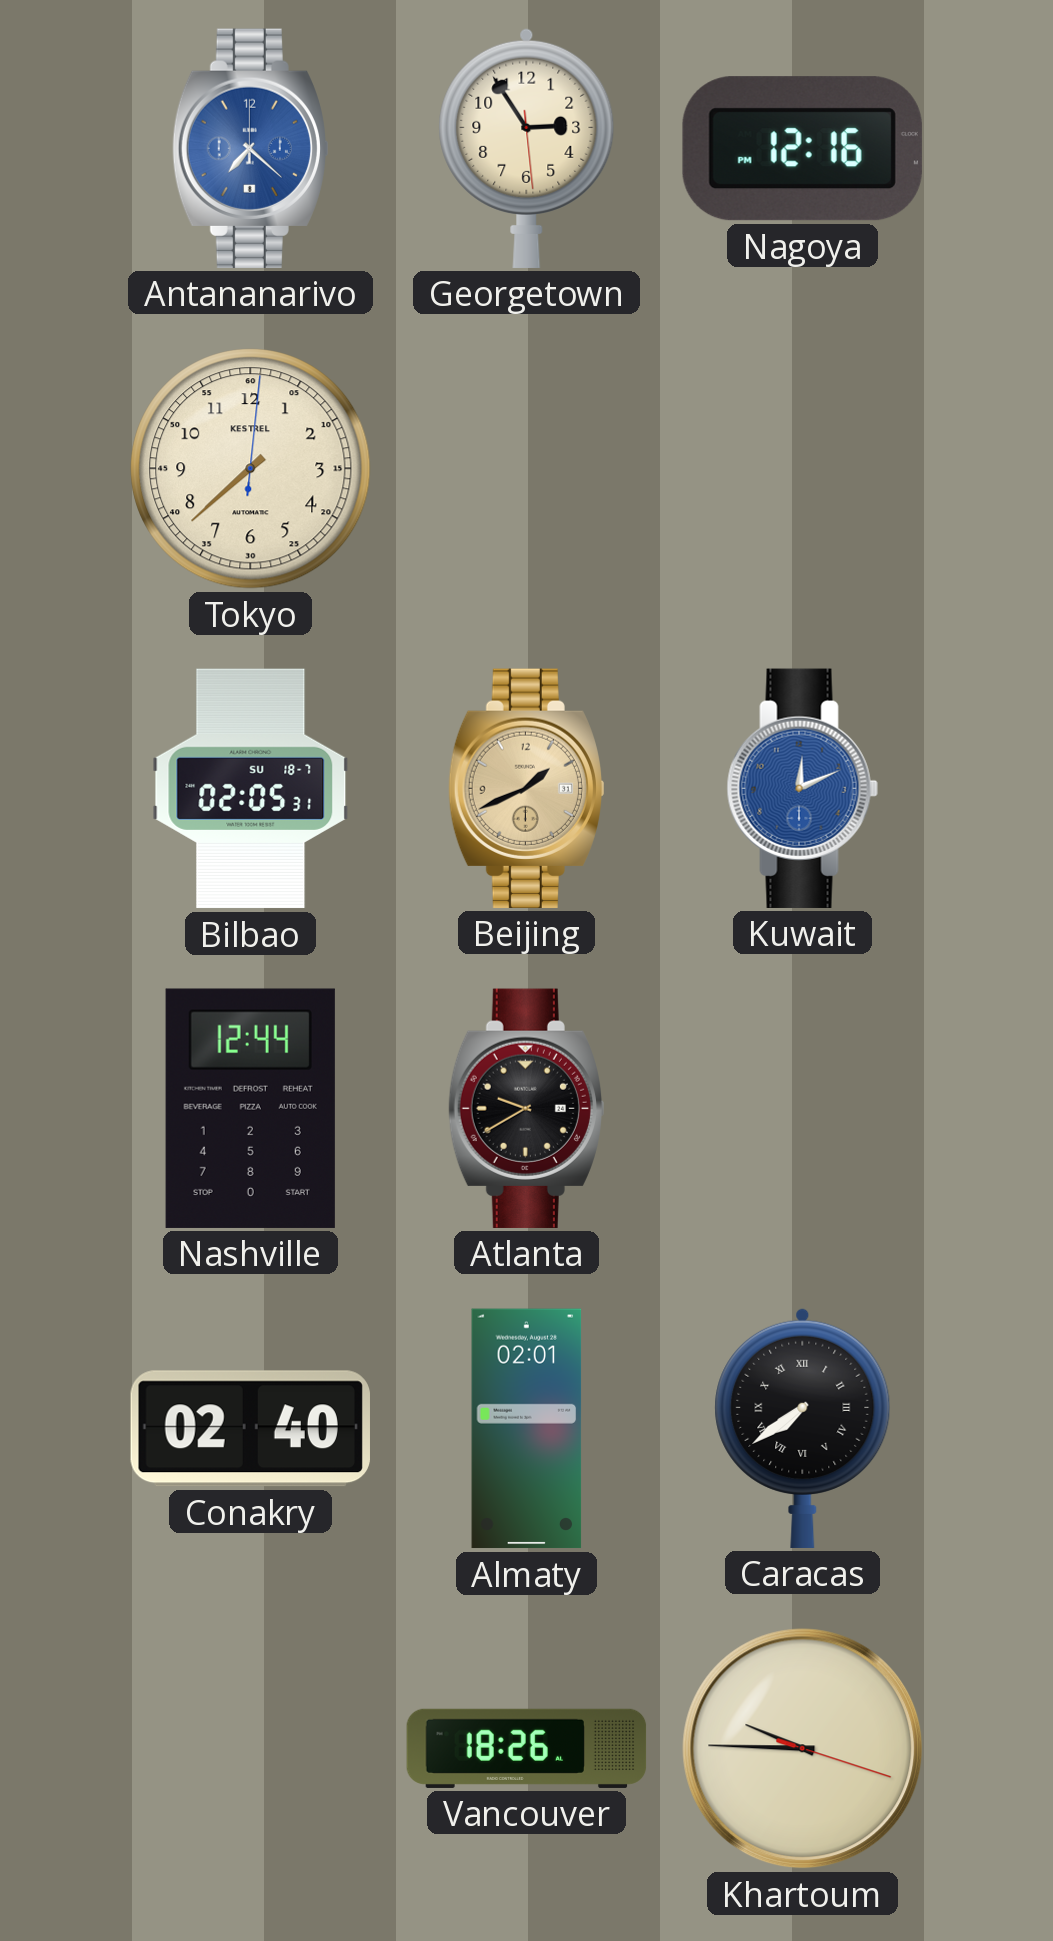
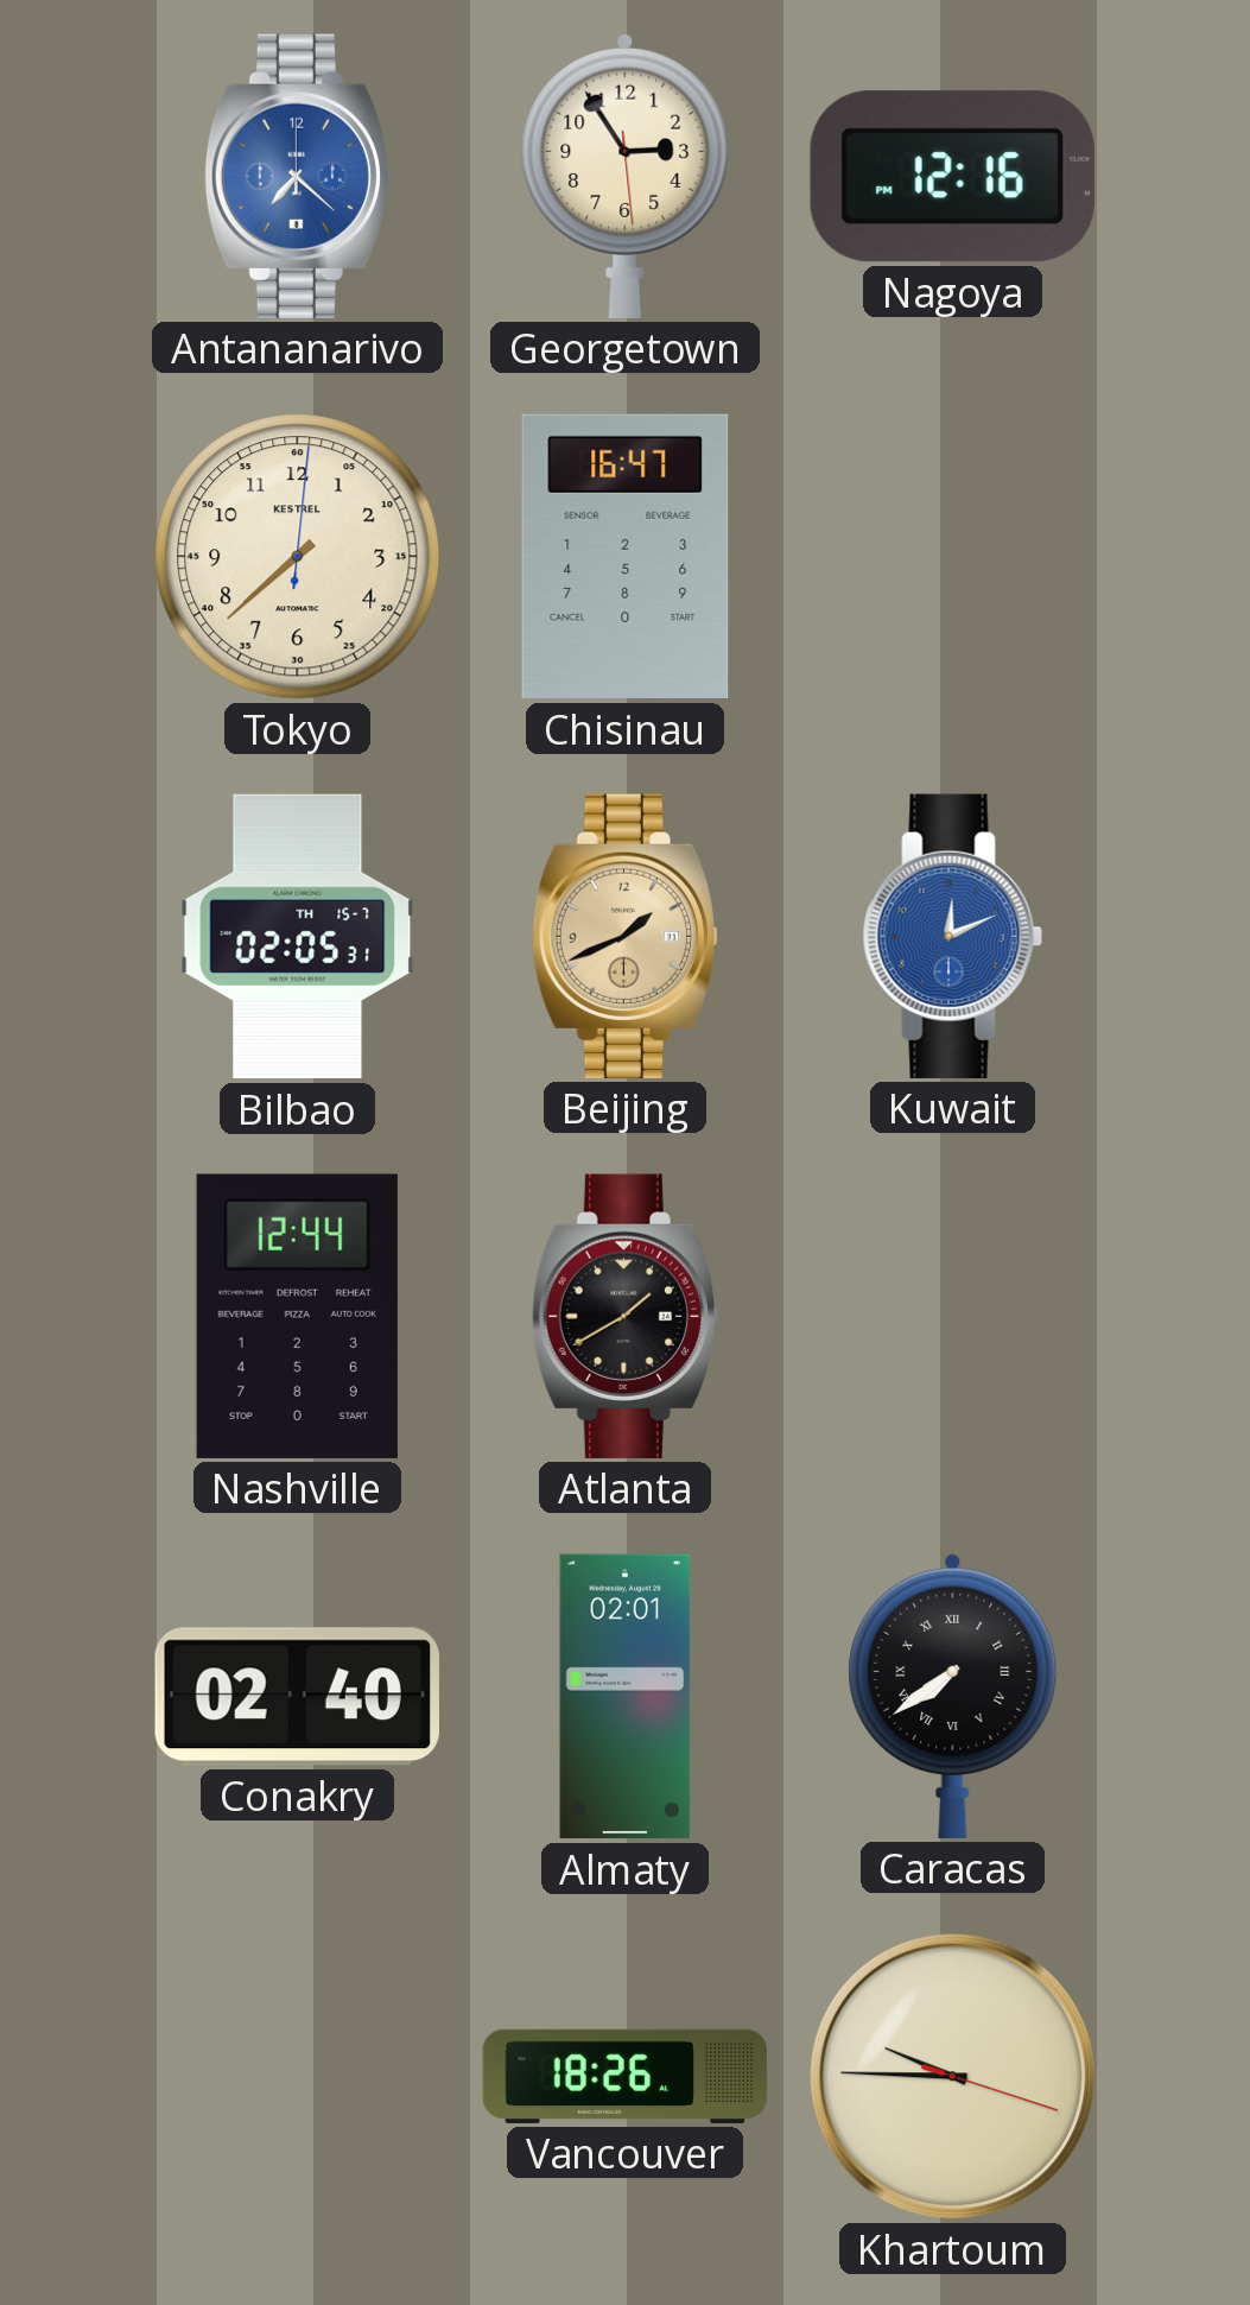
Chisinau: none -> 16:47
Bilbao date: SU 18-7 -> TH 15-7
Atlanta: 9:40 -> 1:40
